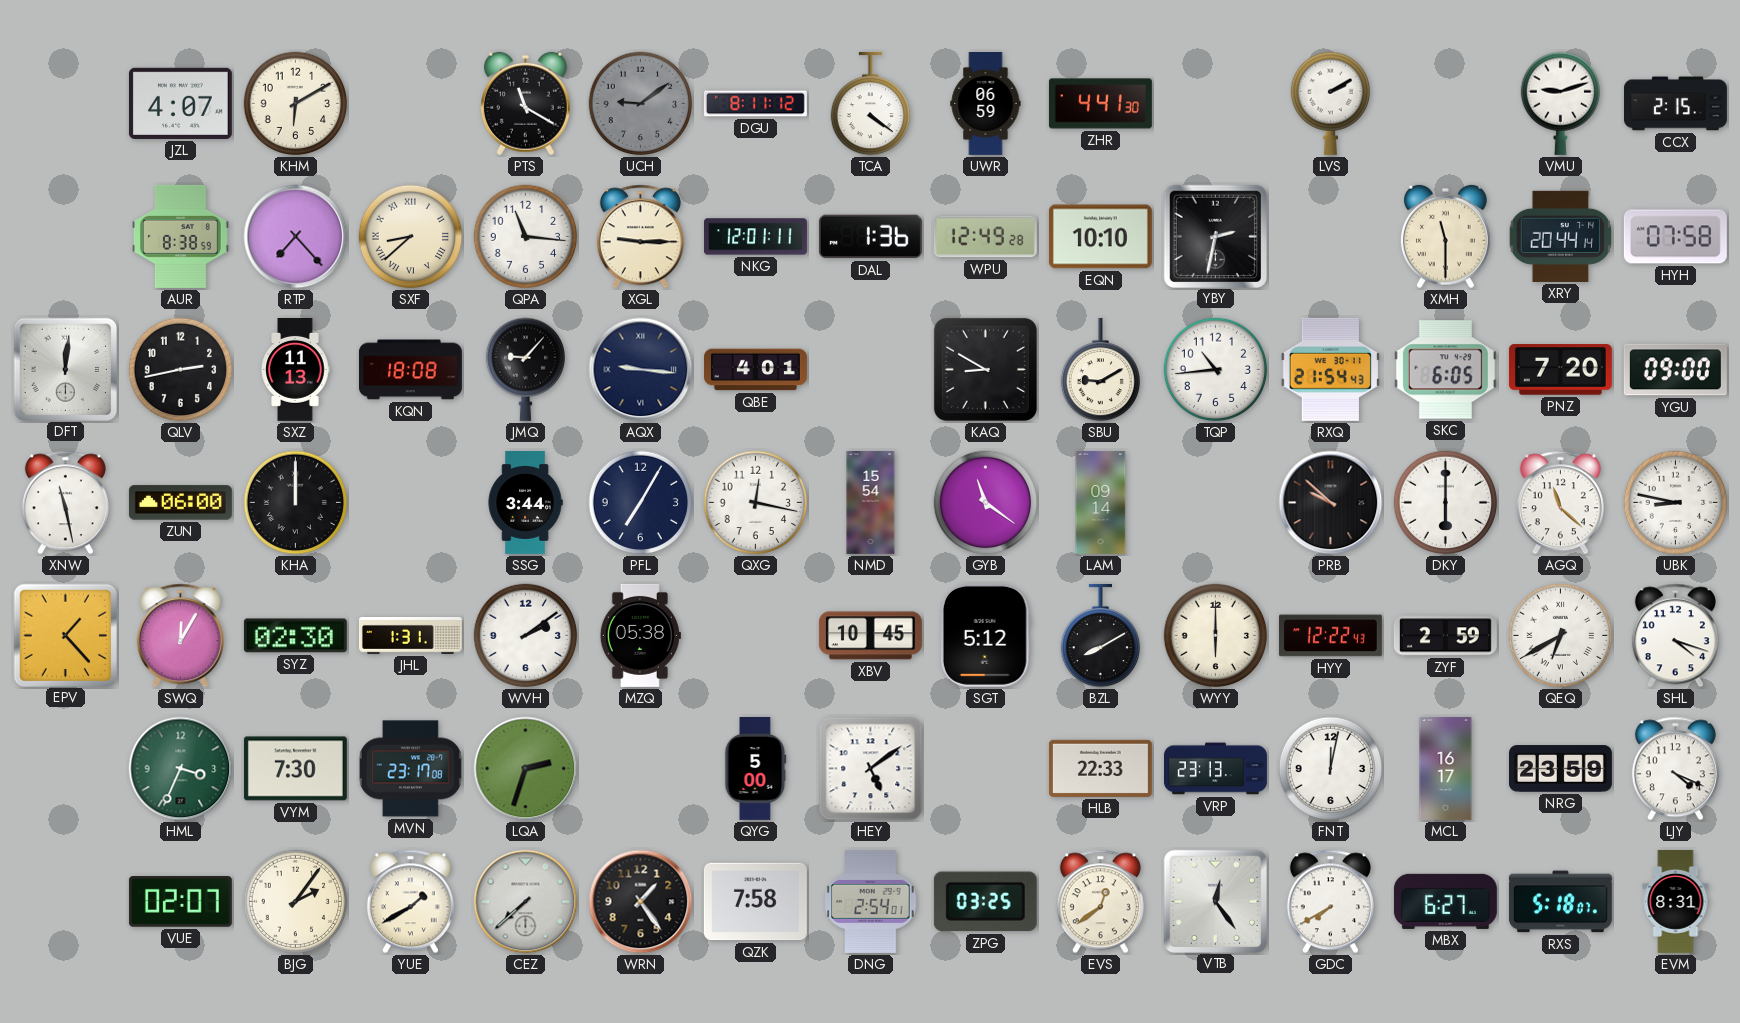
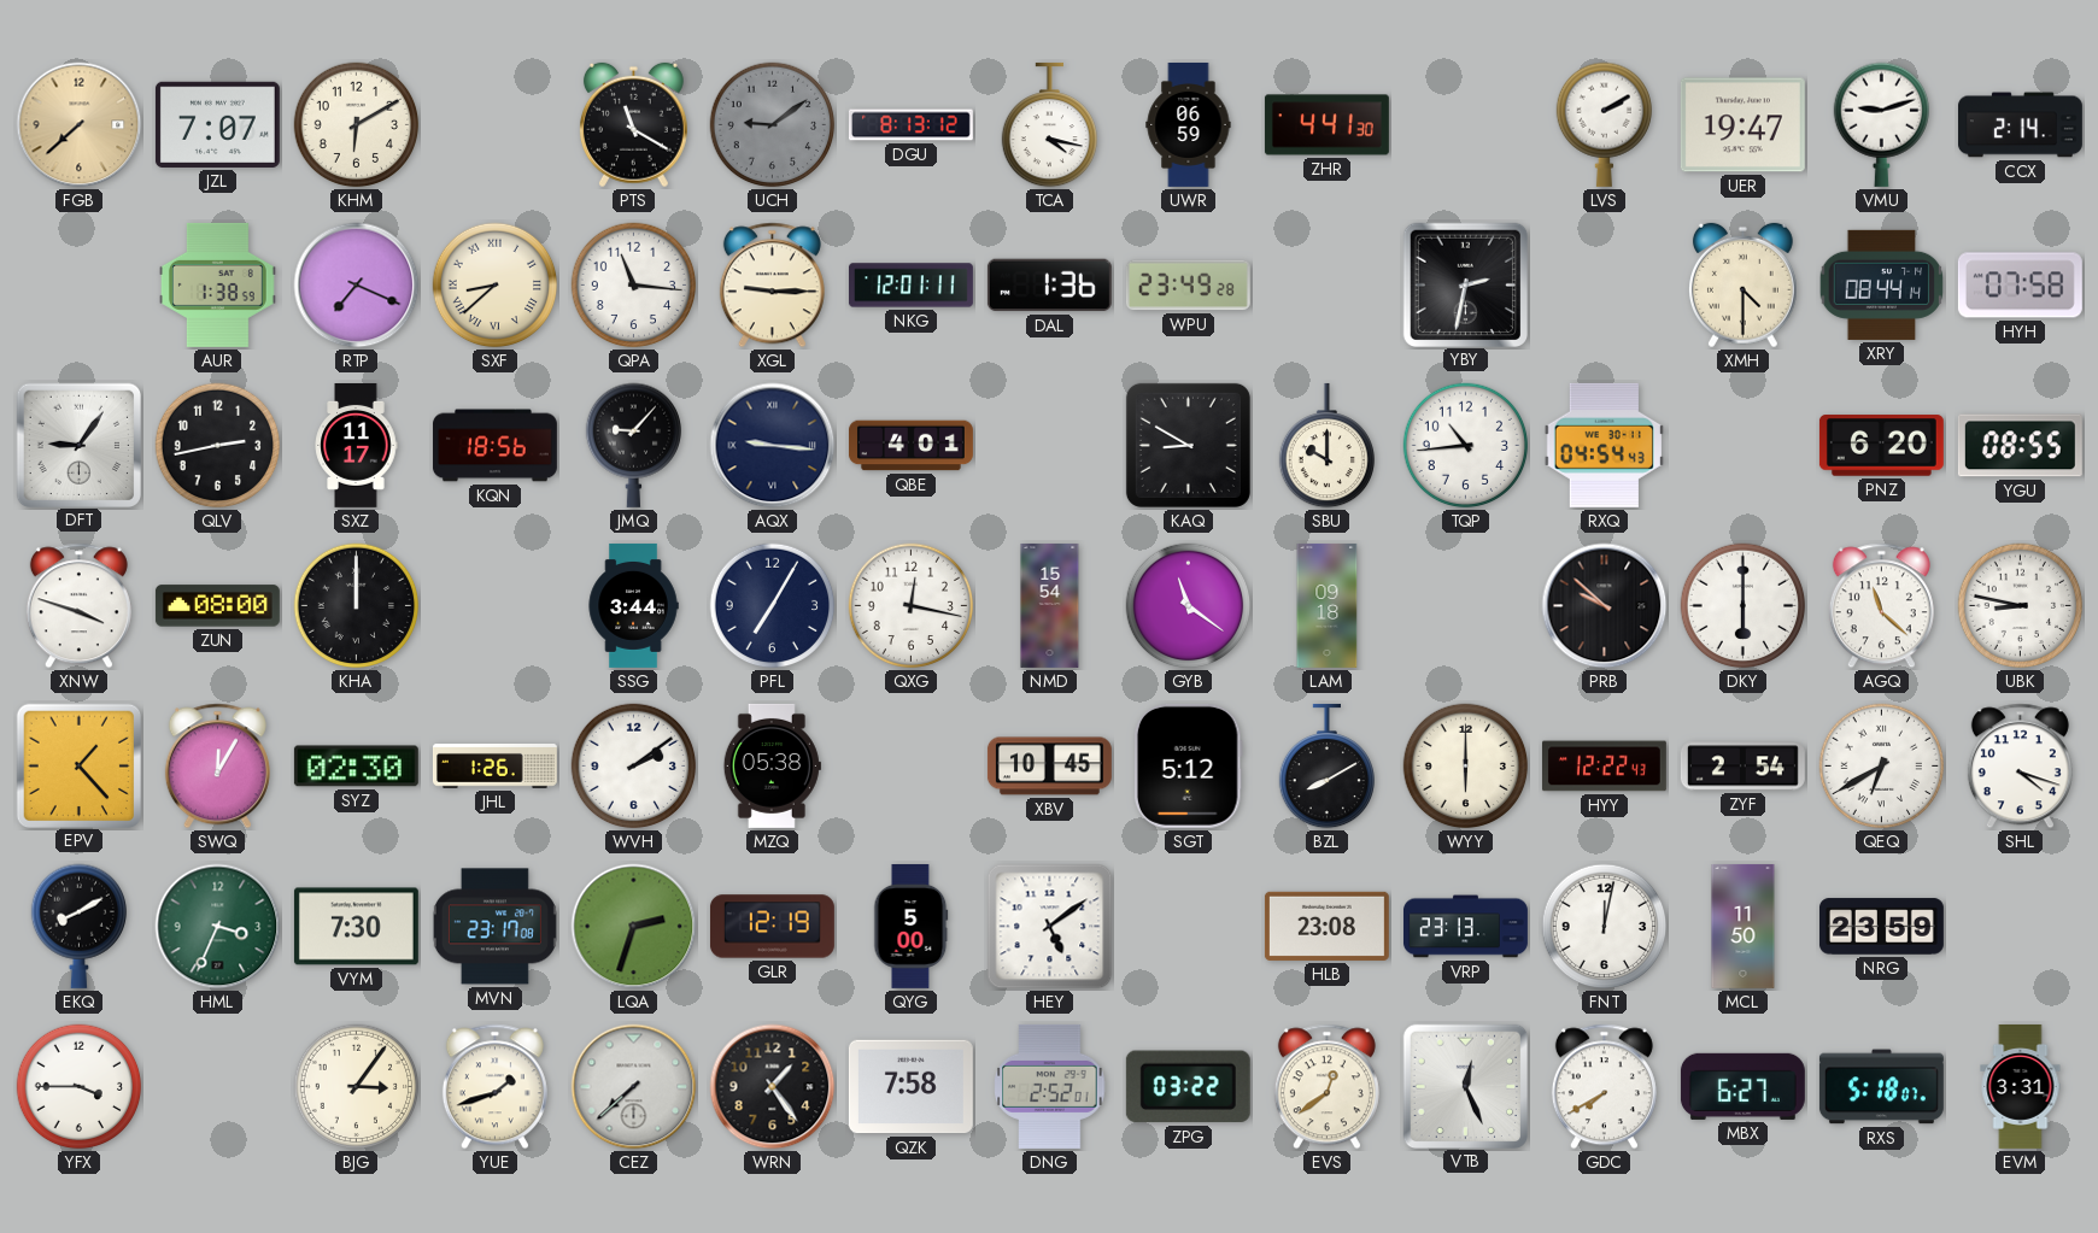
FGB: none -> 7:38
JZL: 4:07 -> 7:07
DGU: 8:11 -> 8:13
TCA: 4:21 -> 4:17
UER: none -> 19:47
CCX: 2:15 -> 2:14
AUR: 8:38 -> 1:38
RTP: 7:23 -> 7:19
WPU: 12:49 -> 23:49
EQN: 10:10 -> none
XMH: 11:30 -> 4:30
XRY: 20:44 -> 08:44
DFT: 12:01 -> 9:06
SXZ: 11:13 -> 11:17
KQN: 18:08 -> 18:56
SBU: 9:10 -> 10:00
RXQ: 21:54 -> 04:54
SKC: 6:05 -> none
PNZ: 7:20 -> 6:20
YGU: 09:00 -> 08:55
XNW: 11:28 -> 3:48
ZUN: 06:00 -> 08:00
LAM: 09:14 -> 09:18
JHL: 1:31 -> 1:26
ZYF: 2:59 -> 2:54
EKQ: none -> 8:10
GLR: none -> 12:19
HLB: 22:33 -> 23:08
MCL: 16:17 -> 11:50
LJY: 4:19 -> none
YFX: none -> 3:45
VUE: 02:07 -> none
BJG: 2:06 -> 3:06
YUE: 1:40 -> 1:42
DNG: 2:54 -> 2:52
ZPG: 03:25 -> 03:22
VTB: 12:24 -> 12:26
EVM: 8:31 -> 3:31
